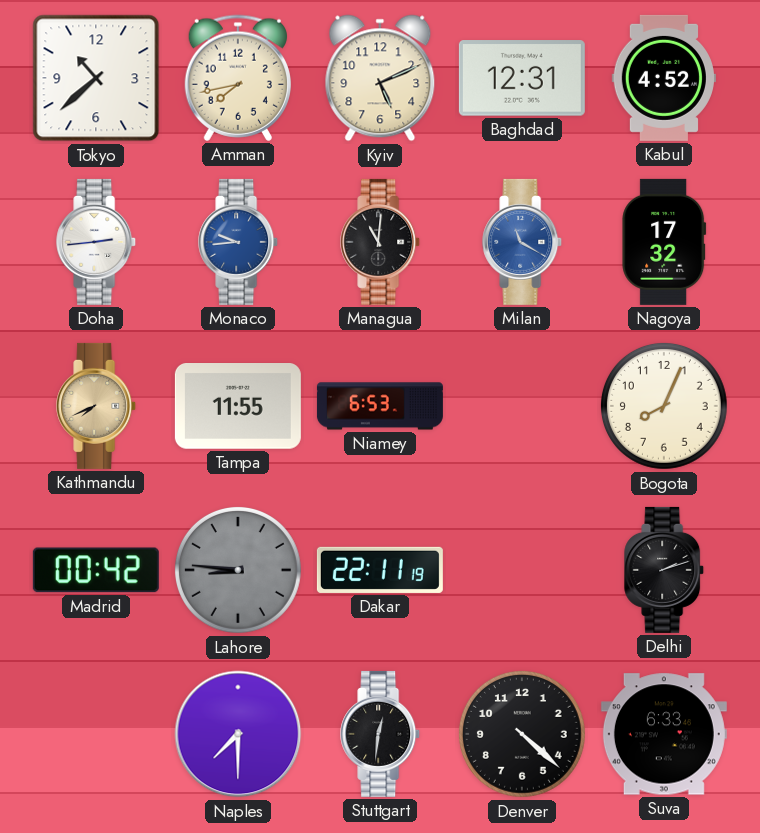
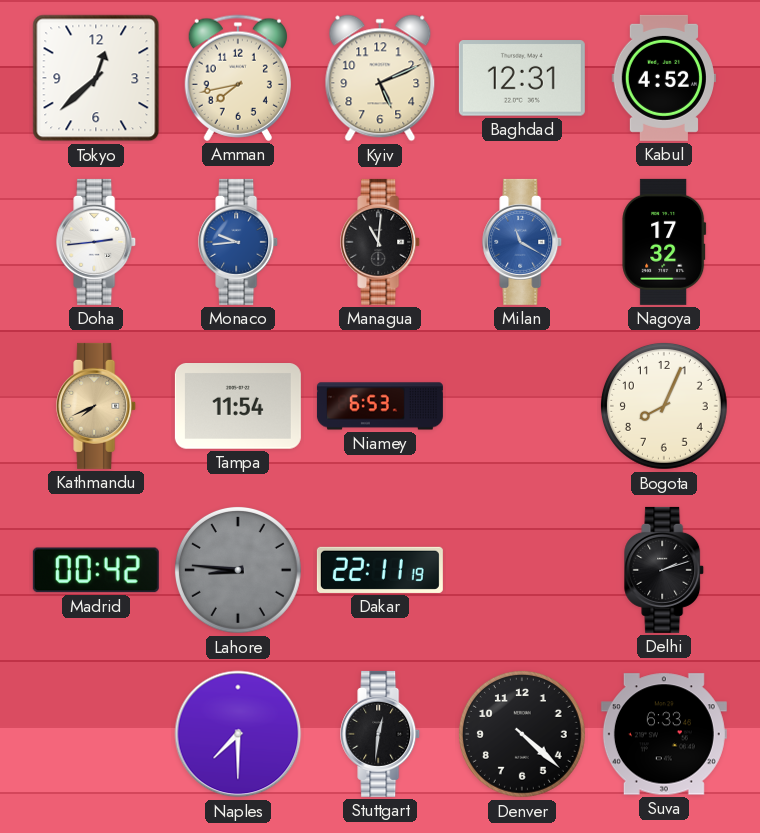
Tokyo: 10:38 -> 12:38
Tampa: 11:55 -> 11:54
